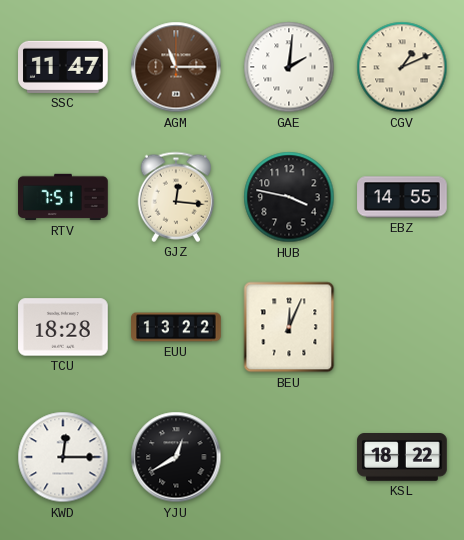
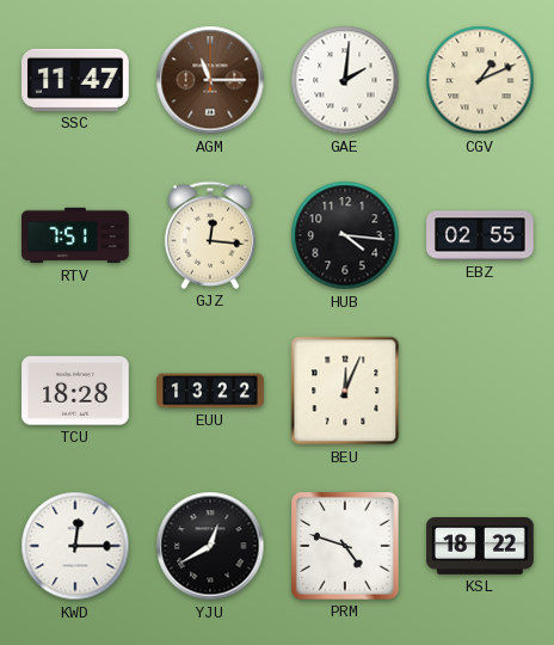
HUB: 3:47 -> 4:16
EBZ: 14:55 -> 02:55
PRM: none -> 4:48
